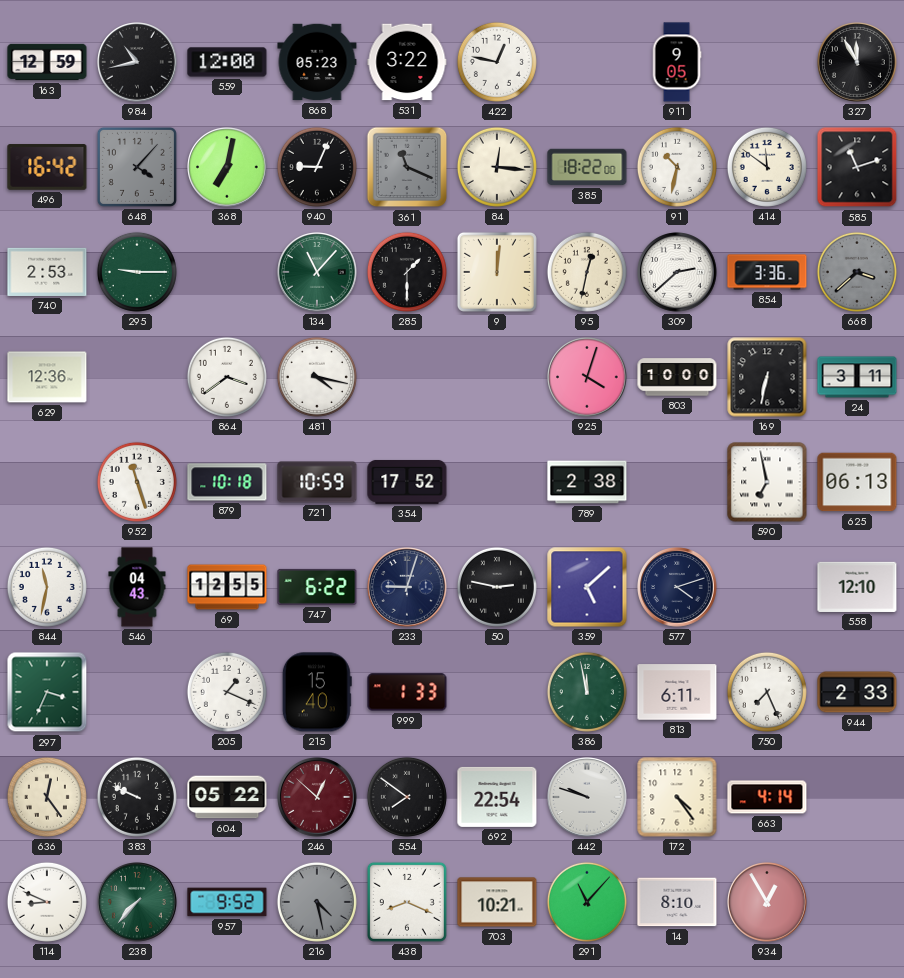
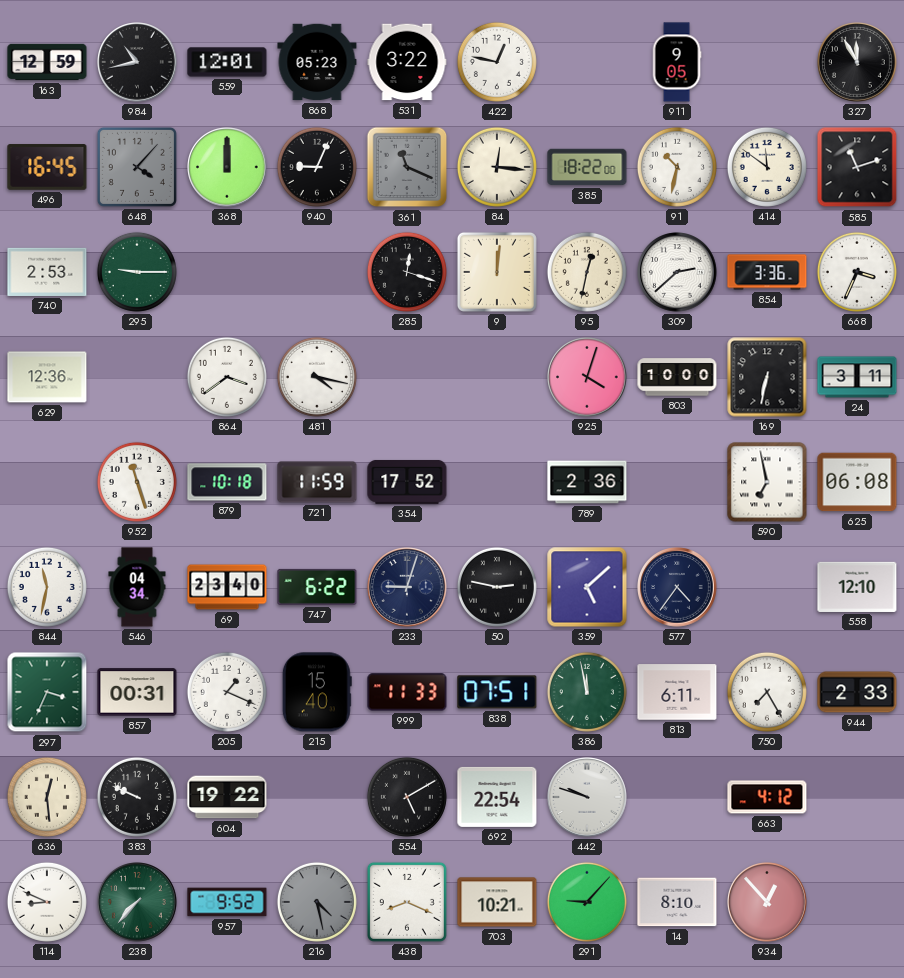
559: 12:00 -> 12:01
496: 16:42 -> 16:45
368: 7:02 -> 12:00
134: 11:07 -> none
285: 1:30 -> 12:18
668: 3:38 -> 3:34
668 dial: grey -> white
721: 10:59 -> 11:59
789: 2:38 -> 2:36
625: 06:13 -> 06:08
546: 04:43 -> 04:34
69: 12:55 -> 23:40
577: 4:12 -> 4:36
857: none -> 00:31
999: 1:33 -> 11:33
838: none -> 07:51
750: 7:26 -> 7:25
636: 12:24 -> 12:29
604: 05:22 -> 19:22
246: 12:52 -> none
554: 7:51 -> 5:10
172: 4:24 -> none
663: 4:14 -> 4:12
291: 11:07 -> 9:07
934: 12:55 -> 12:53
